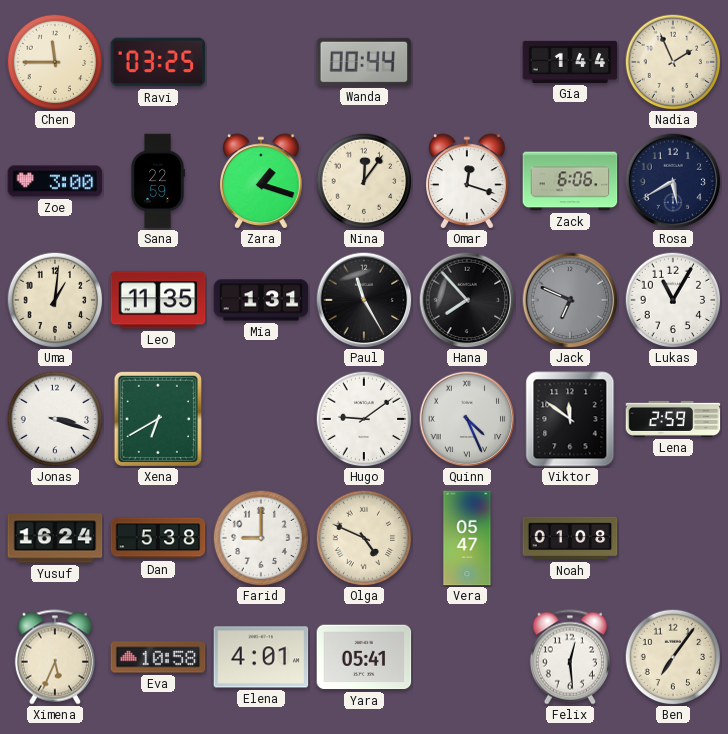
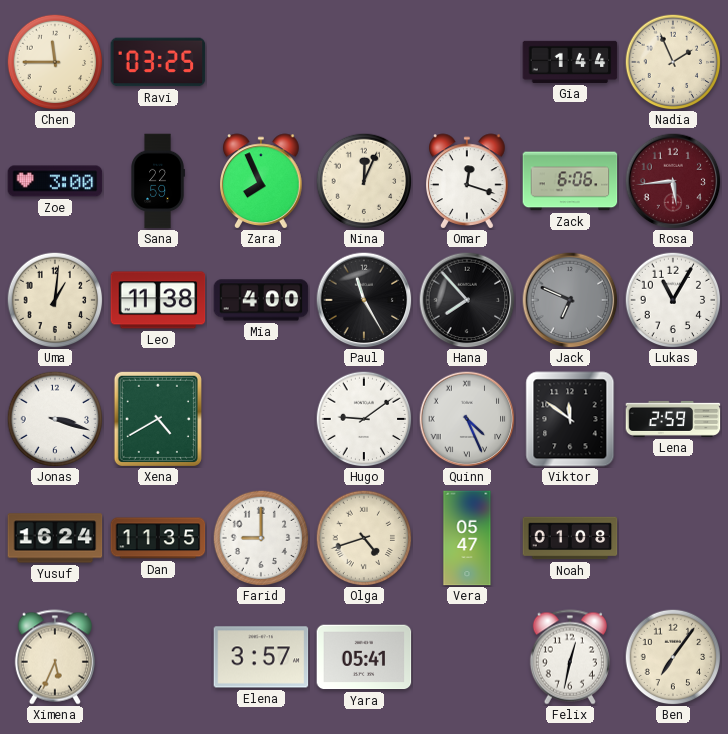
Wanda: 00:44 -> none
Zara: 1:18 -> 7:56
Nina: 12:06 -> 12:04
Rosa: 5:40 -> 5:44
Rosa dial: navy -> burgundy
Leo: 11:35 -> 11:38
Mia: 1:31 -> 4:00
Xena: 6:40 -> 4:40
Dan: 5:38 -> 11:35
Olga: 4:49 -> 4:42
Eva: 10:58 -> none
Elena: 4:01 -> 3:57
Felix: 12:29 -> 12:32
